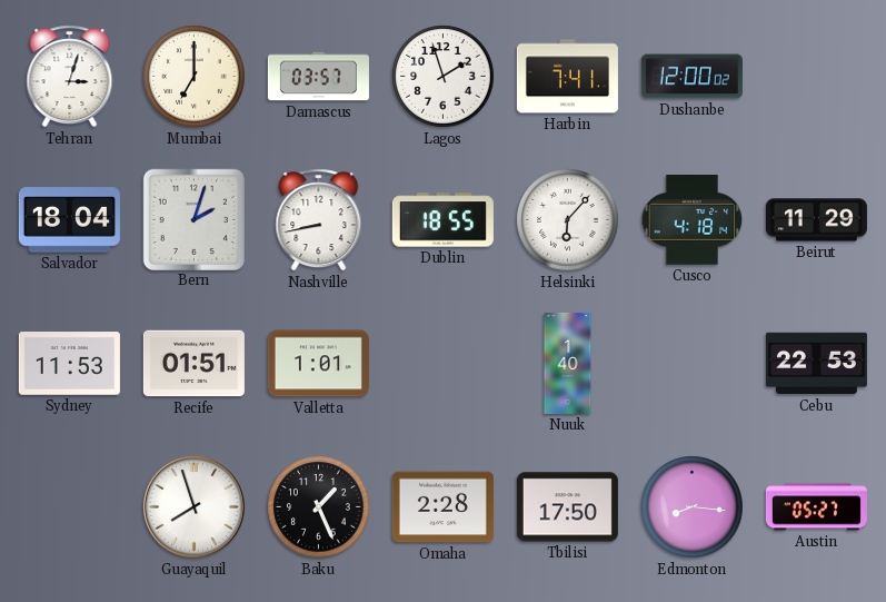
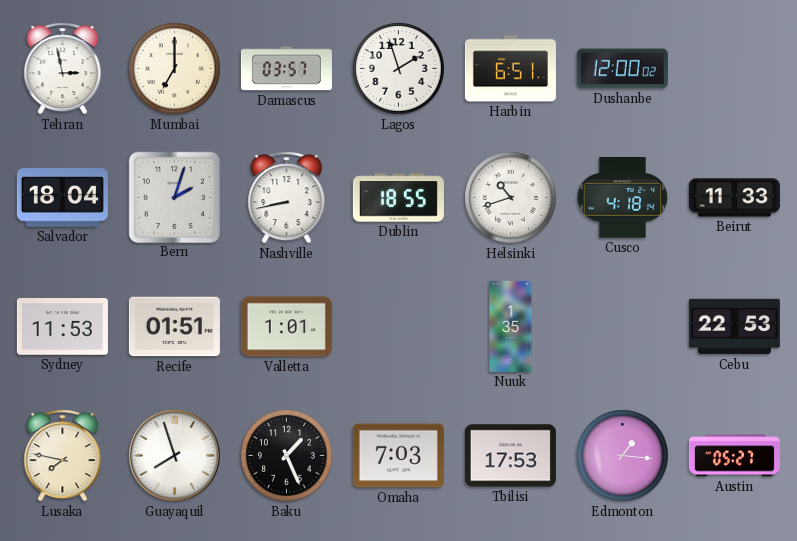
Tehran: 3:03 -> 2:58
Harbin: 7:41 -> 6:51
Helsinki: 6:07 -> 10:42
Beirut: 11:29 -> 11:33
Nuuk: 1:40 -> 1:35
Lusaka: none -> 7:47
Omaha: 2:28 -> 7:03
Tbilisi: 17:50 -> 17:53
Edmonton: 8:16 -> 1:16
